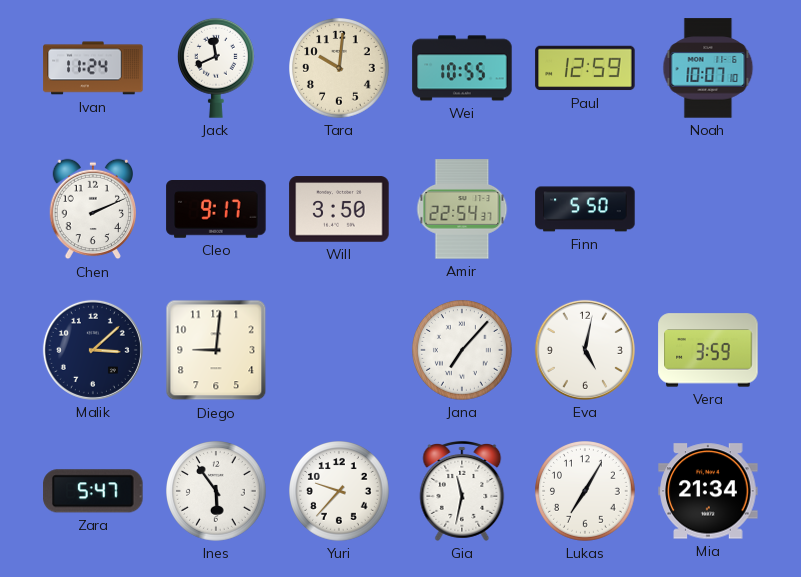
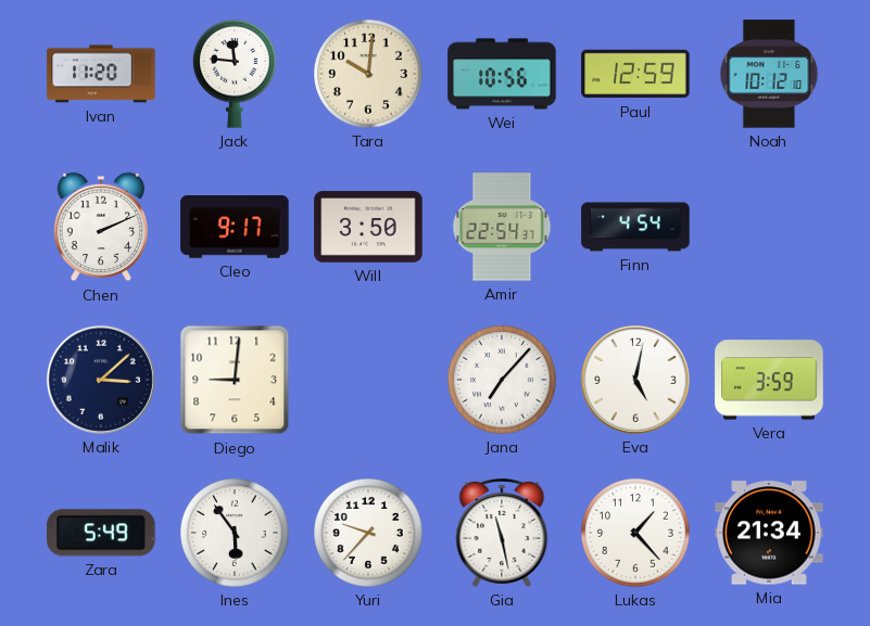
Ivan: 11:24 -> 11:20
Jack: 11:41 -> 11:46
Wei: 10:55 -> 10:56
Noah: 10:07 -> 10:12
Finn: 5:50 -> 4:54
Zara: 5:47 -> 5:49
Gia: 11:32 -> 11:28
Lukas: 7:05 -> 1:23
